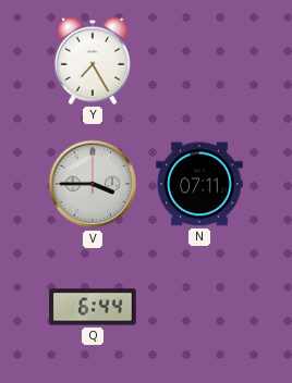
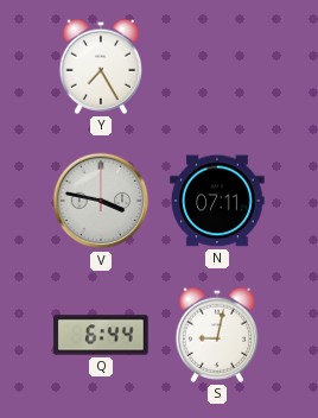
V: 3:45 -> 3:47
S: none -> 9:02
